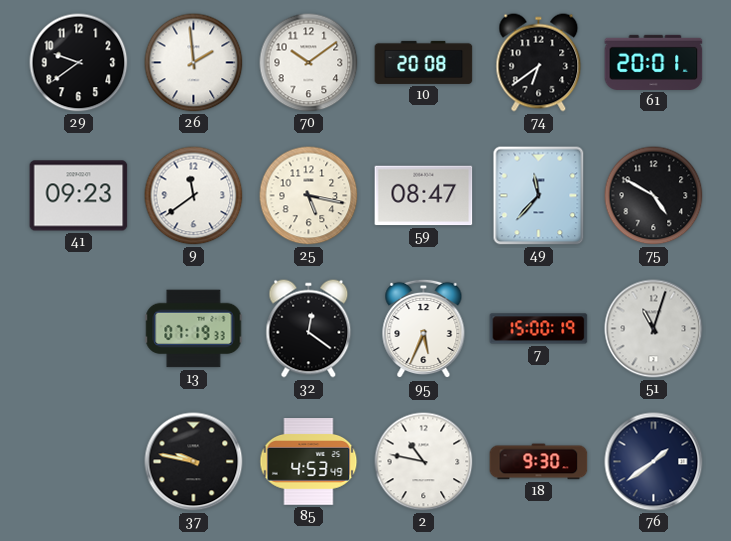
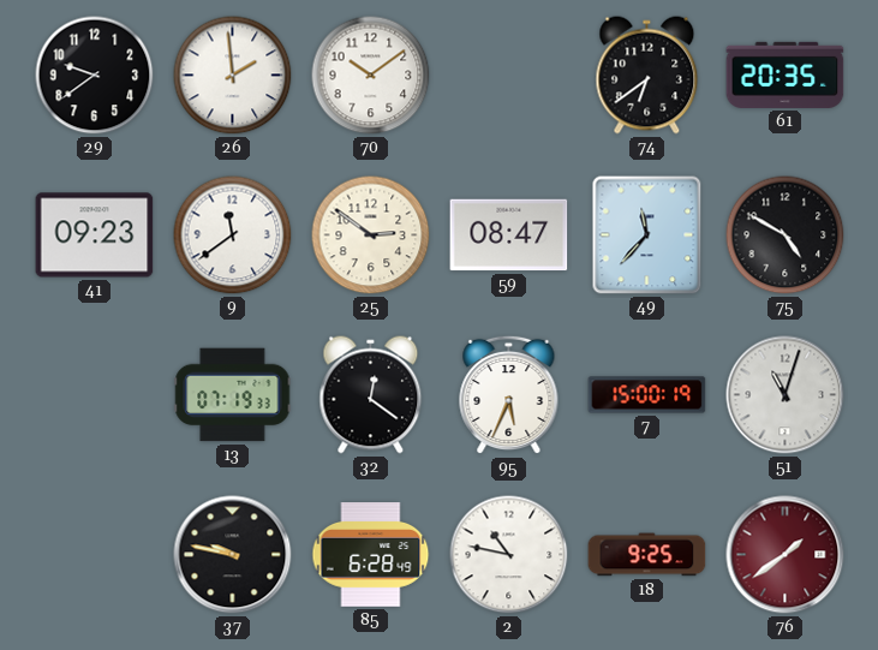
10: 20:08 -> none
61: 20:01 -> 20:35
25: 5:17 -> 2:51
85: 4:53 -> 6:28
18: 9:30 -> 9:25
76 dial: navy -> burgundy
